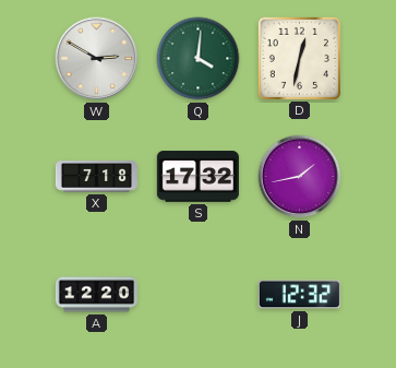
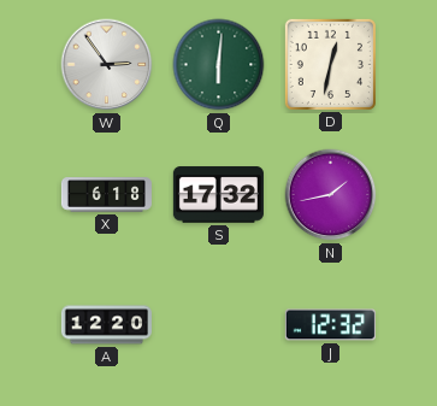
W: 2:50 -> 2:54
Q: 4:01 -> 6:01
X: 7:18 -> 6:18
